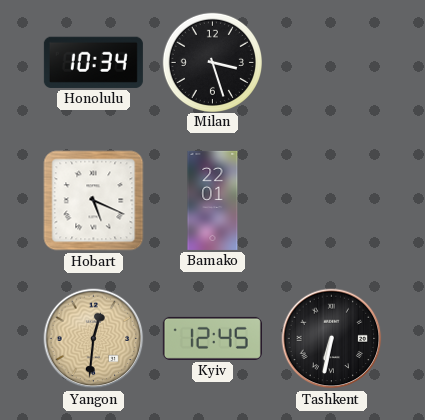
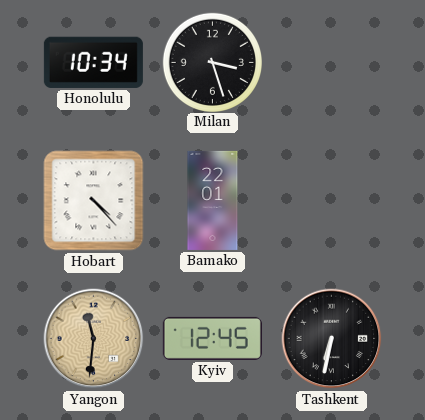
Hobart: 5:19 -> 4:23
Yangon: 12:31 -> 11:31
